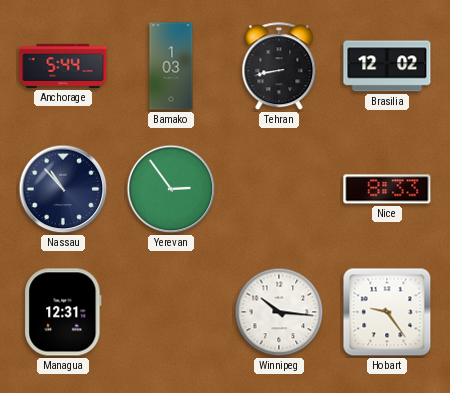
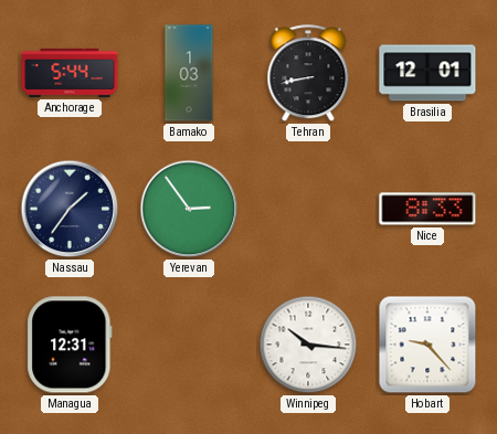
Brasilia: 12:02 -> 12:01
Nassau: 10:53 -> 1:36
Hobart: 9:24 -> 9:23
